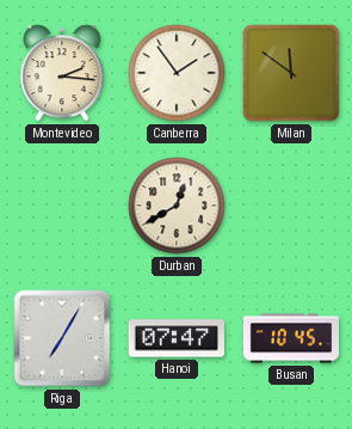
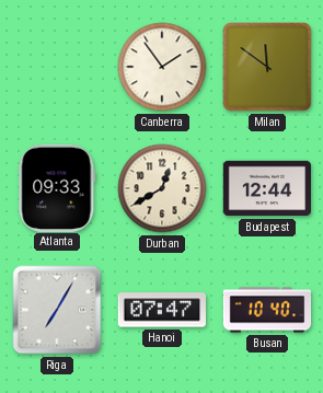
Montevideo: 2:16 -> none
Atlanta: none -> 09:33
Budapest: none -> 12:44
Busan: 10:45 -> 10:40
